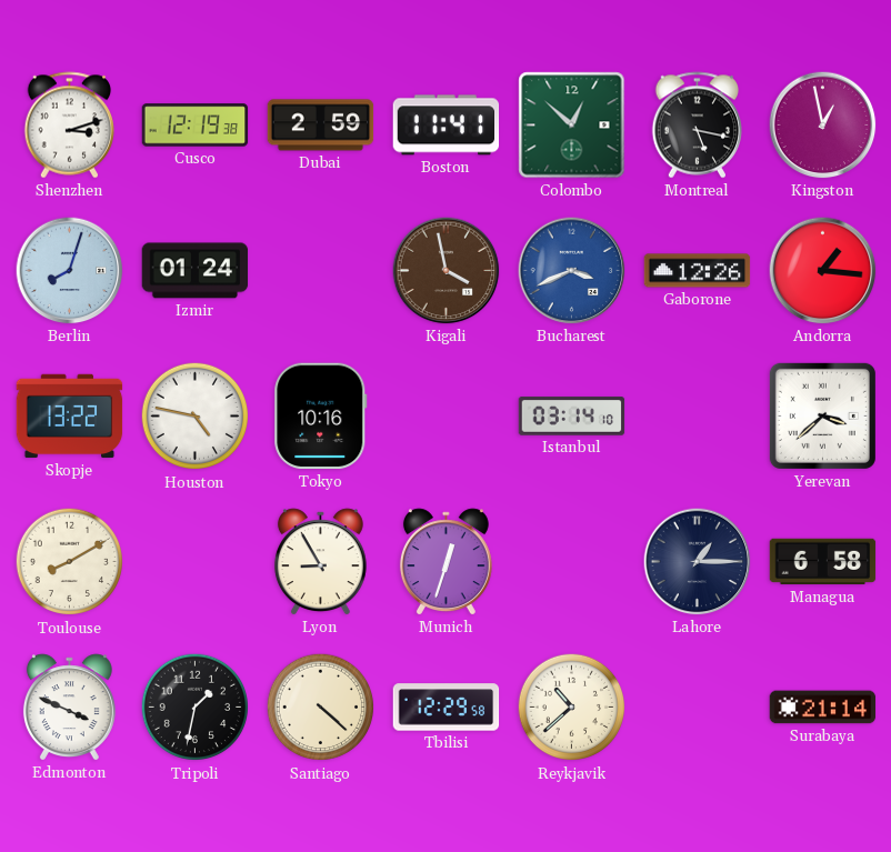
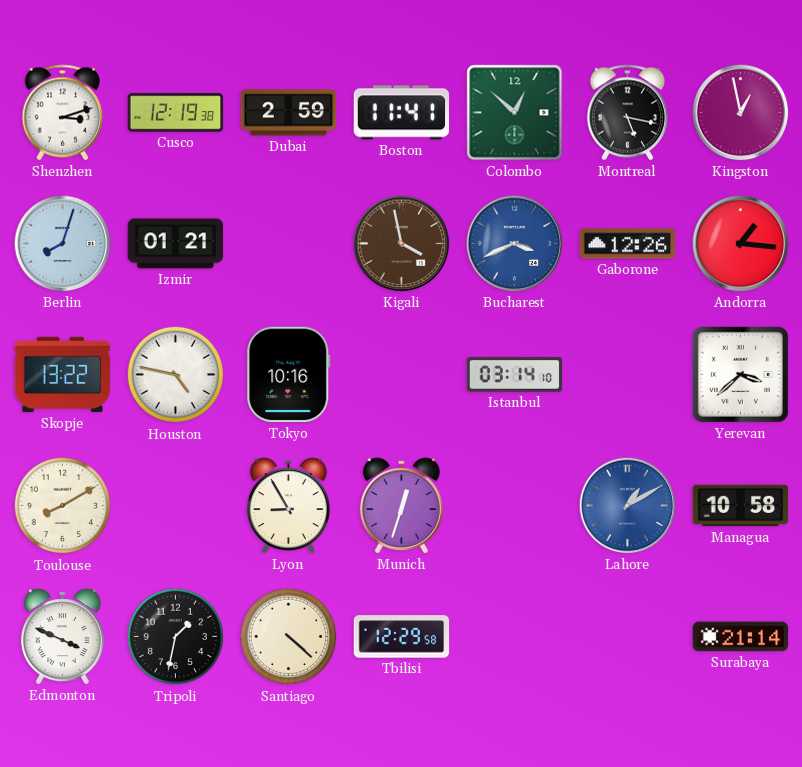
Izmir: 01:24 -> 01:21
Lahore: 1:15 -> 1:10
Lahore dial: navy -> blue
Managua: 6:58 -> 10:58
Reykjavik: 10:38 -> none
